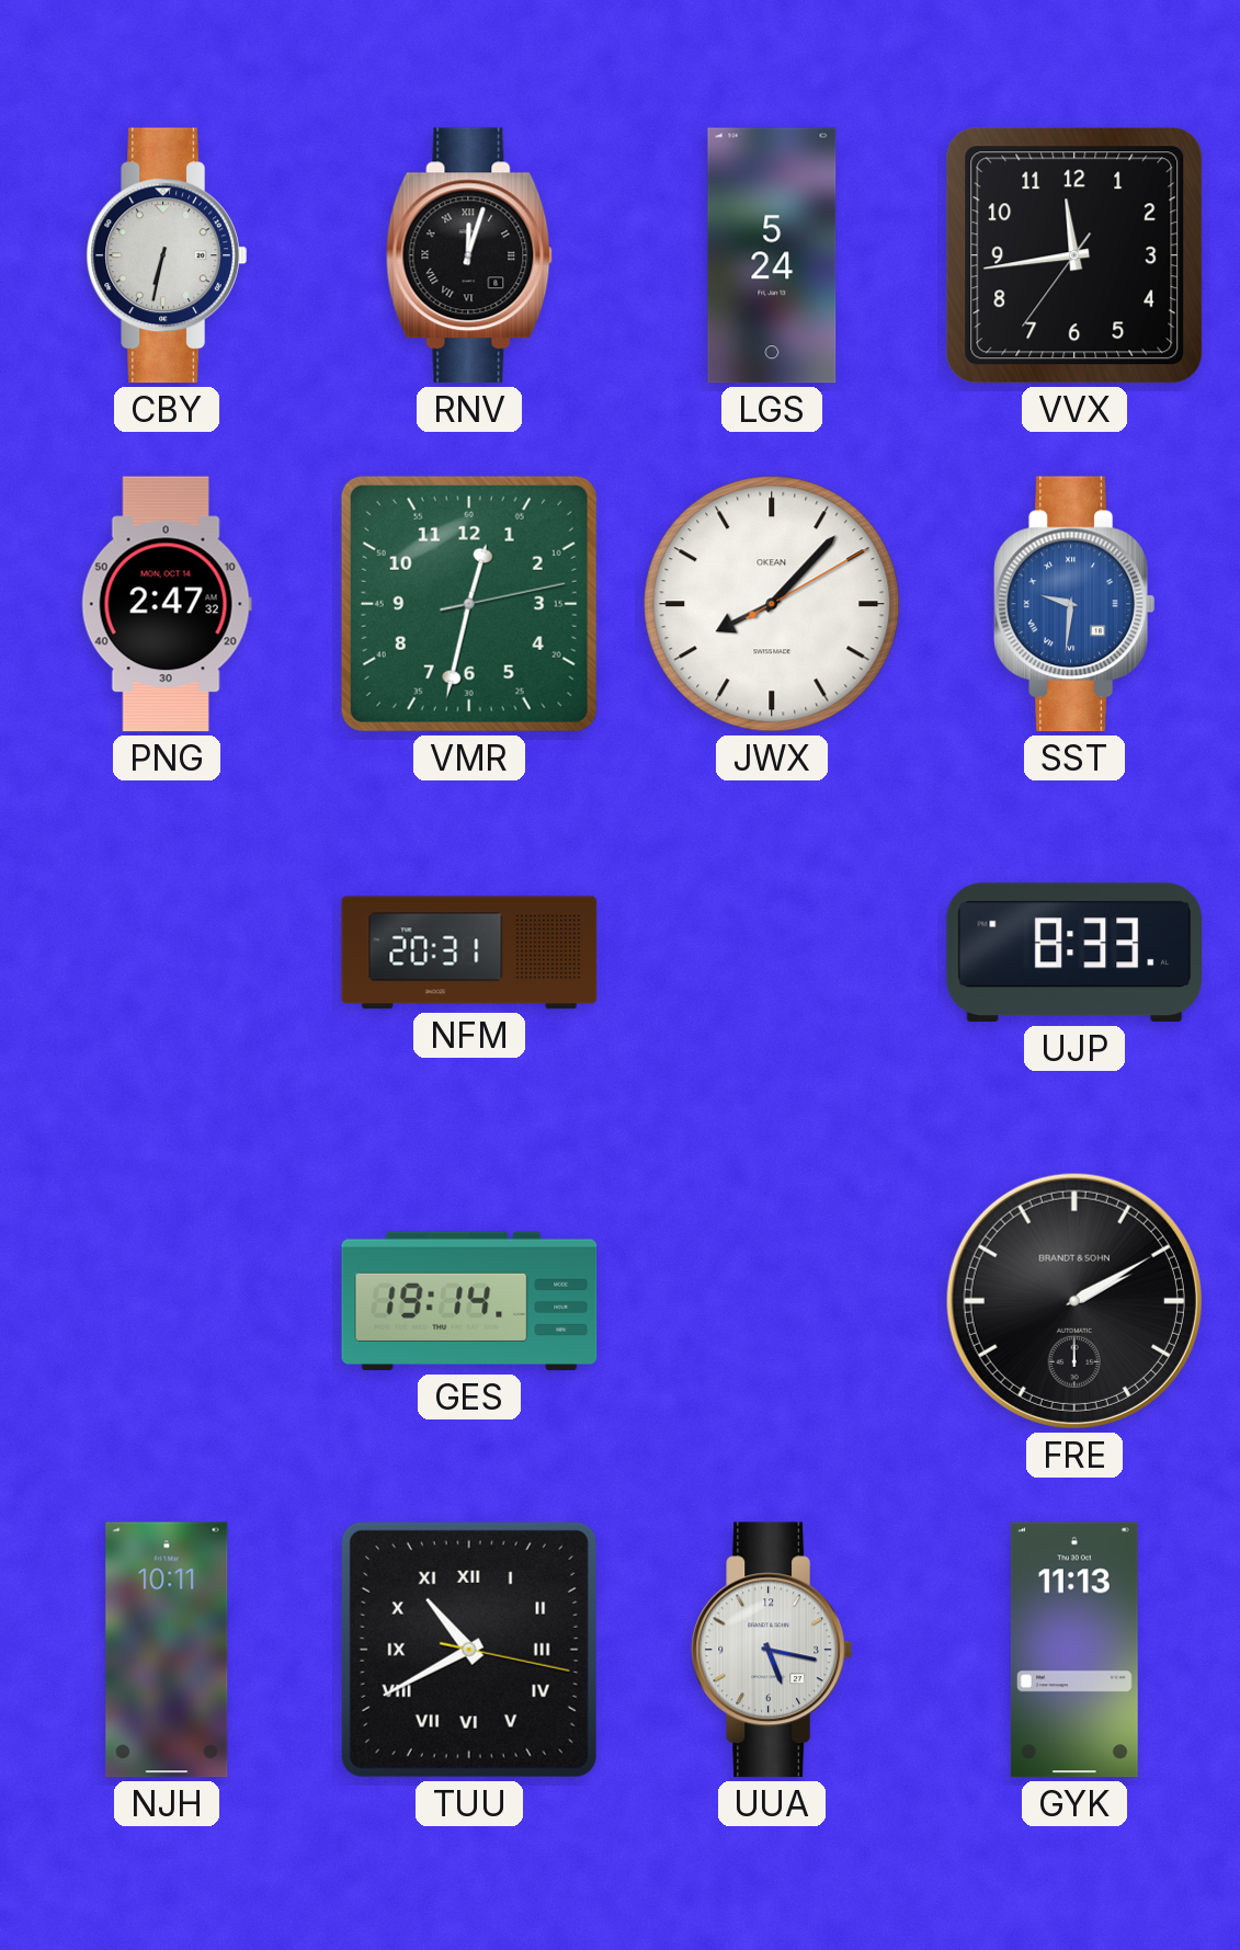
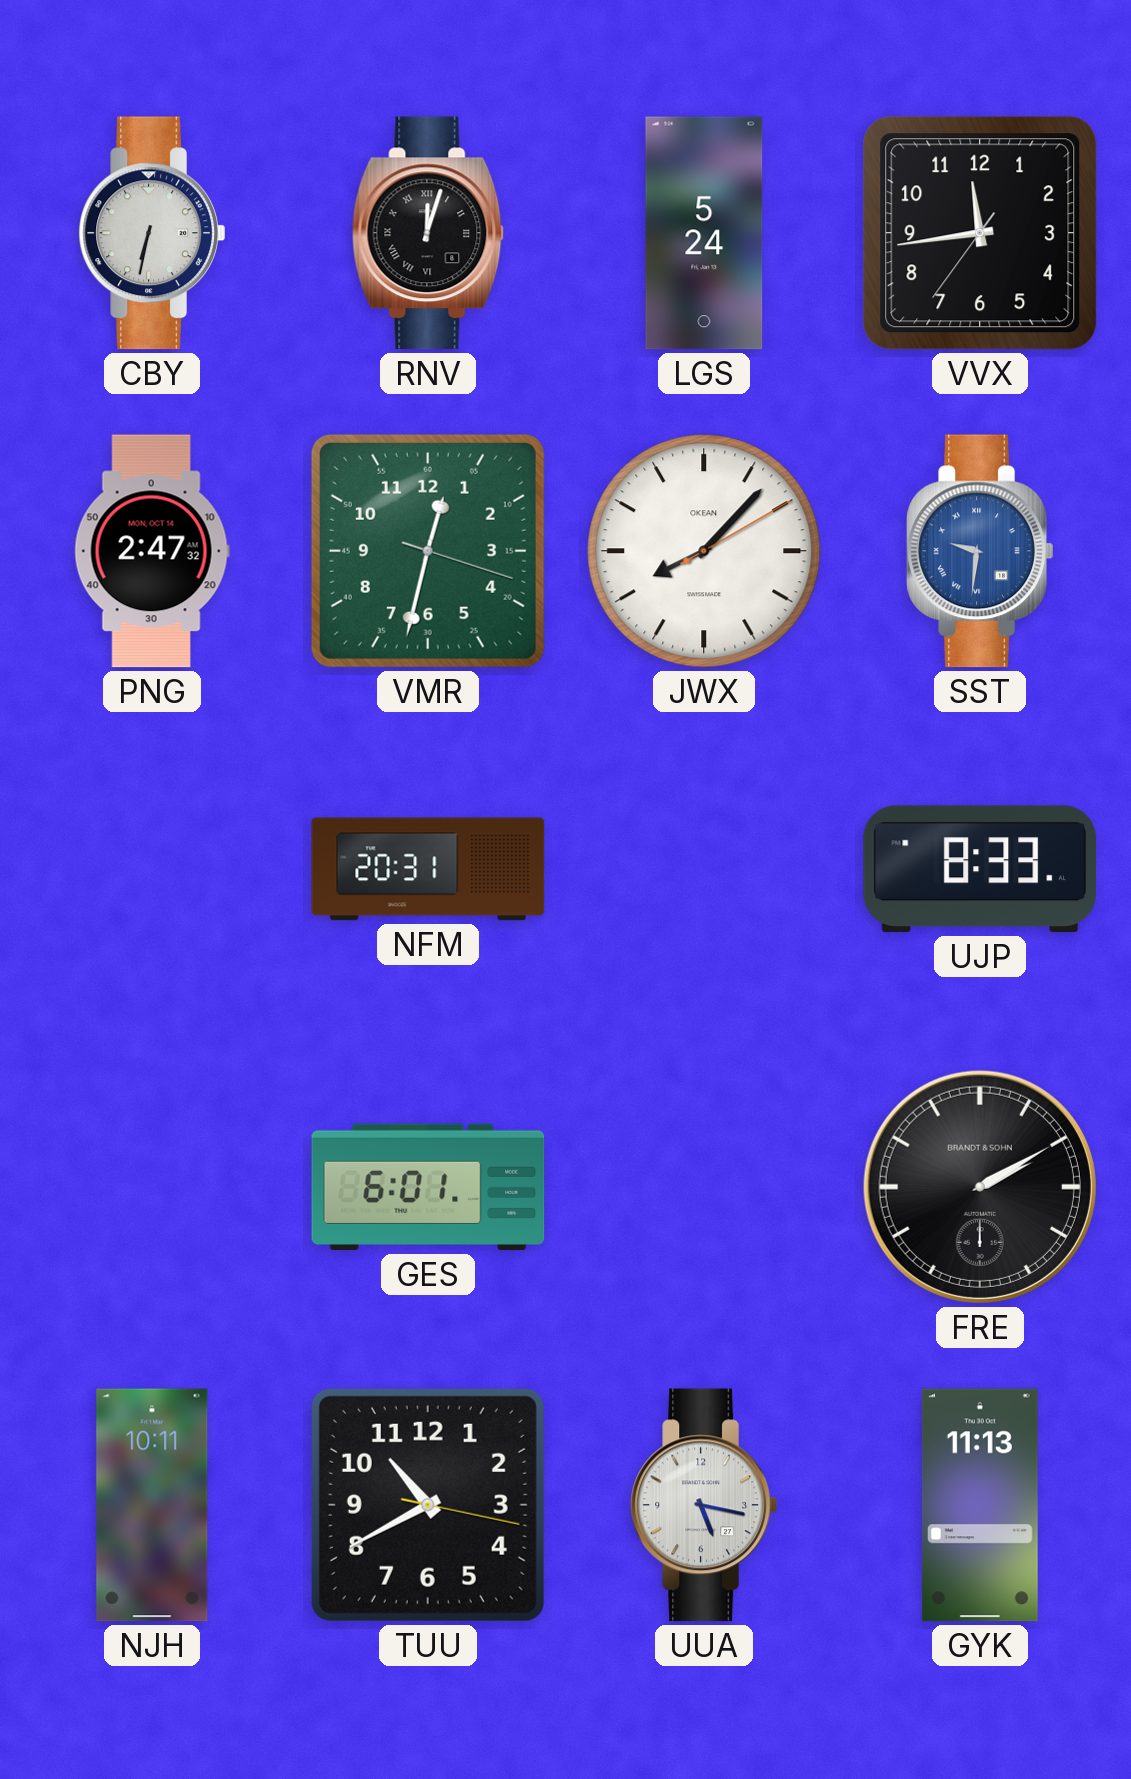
VMR: 12:32:13 -> 12:32:18
GES: 19:14 -> 6:01
TUU numerals: Roman -> Arabic
